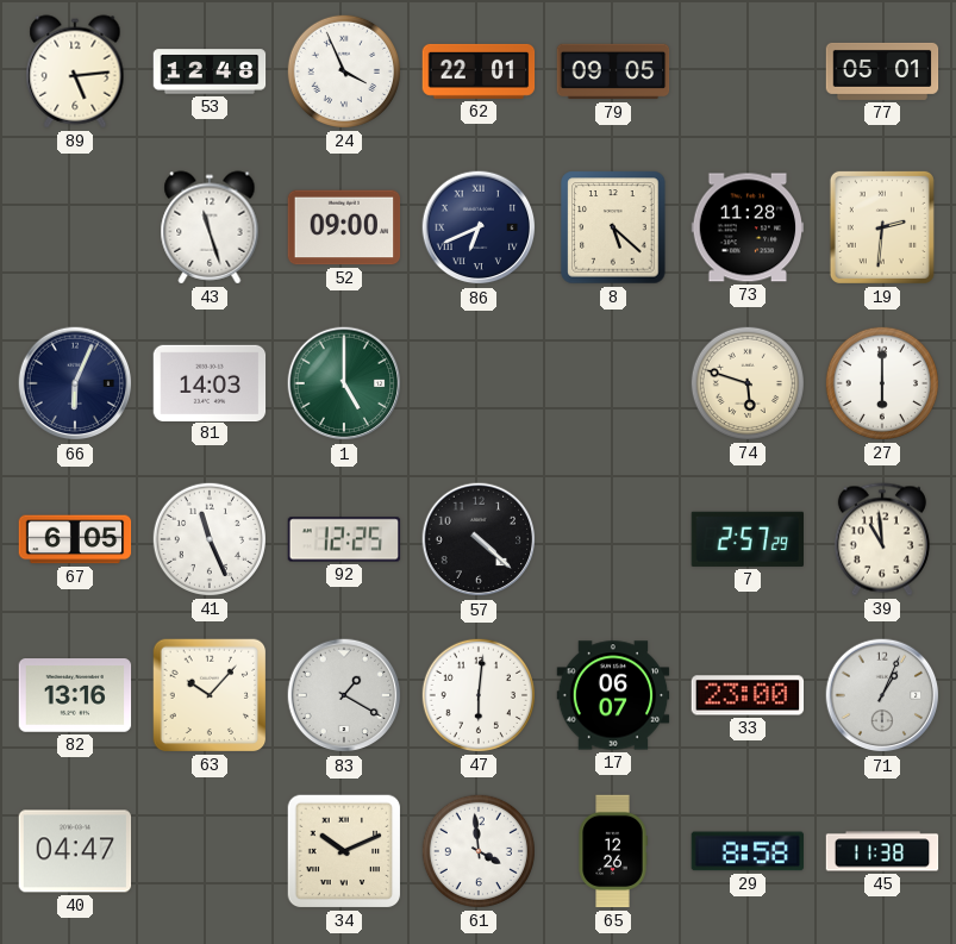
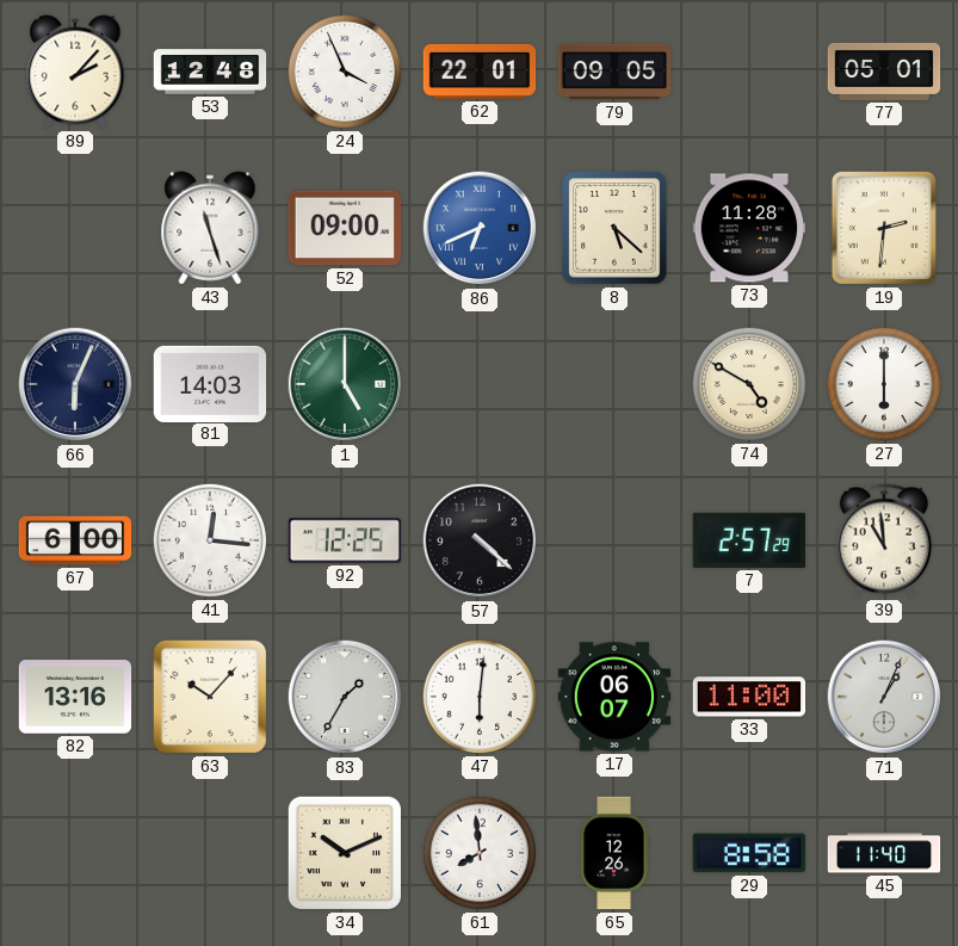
89: 5:14 -> 2:07
86 dial: navy -> blue
74: 5:48 -> 4:50
67: 6:05 -> 6:00
41: 11:26 -> 12:16
83: 1:20 -> 1:35
33: 23:00 -> 11:00
40: 04:47 -> none
61: 3:59 -> 7:59
45: 11:38 -> 11:40
